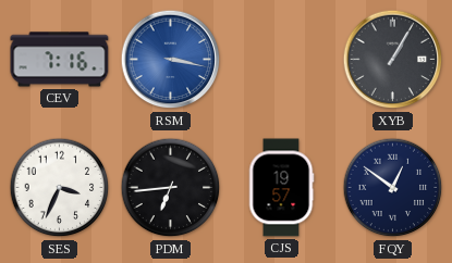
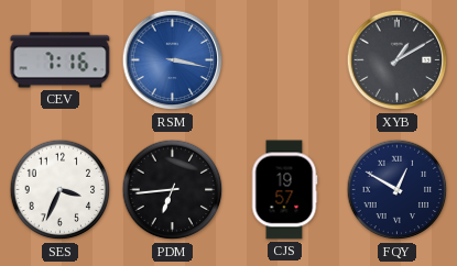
XYB: 1:05 -> 1:10
FQY: 12:51 -> 12:50
